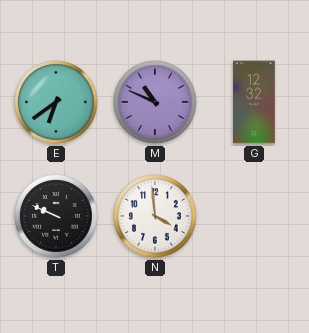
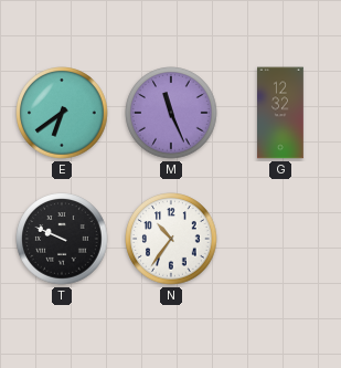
M: 10:49 -> 11:26
N: 3:59 -> 10:36
